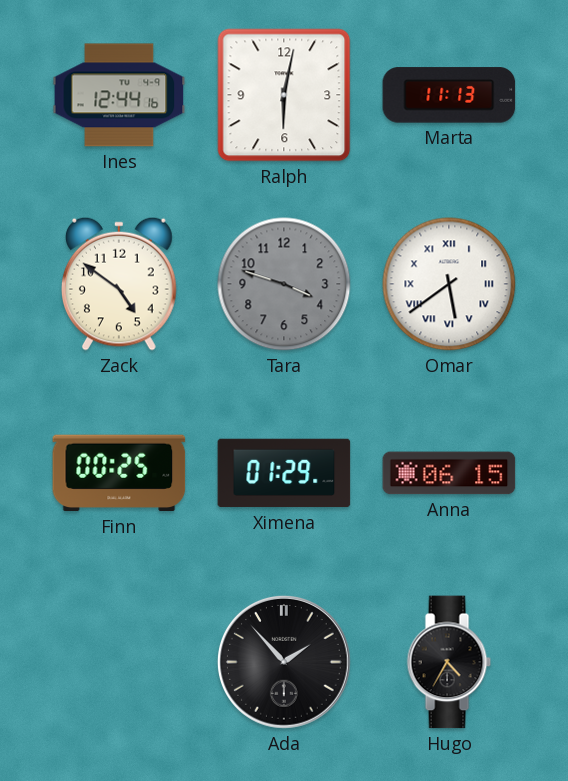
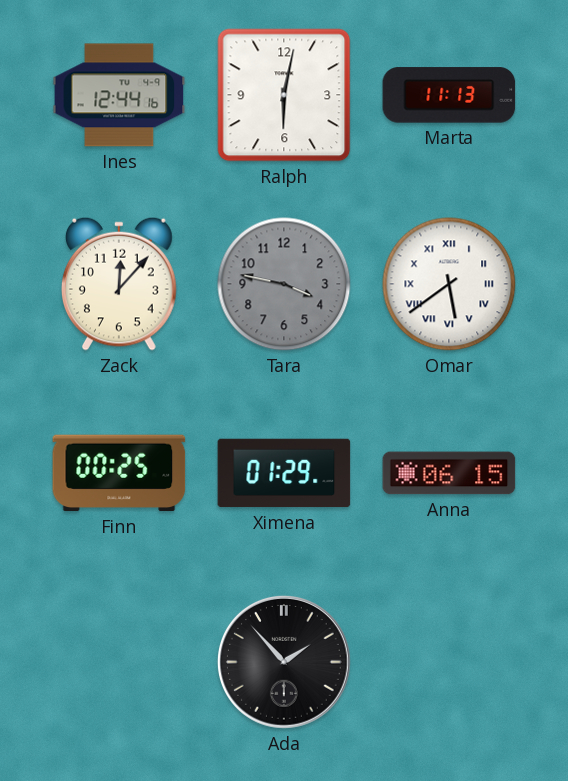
Zack: 4:51 -> 12:07
Tara: 3:48 -> 3:47
Hugo: 4:35 -> none
